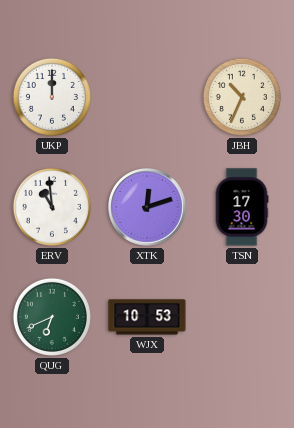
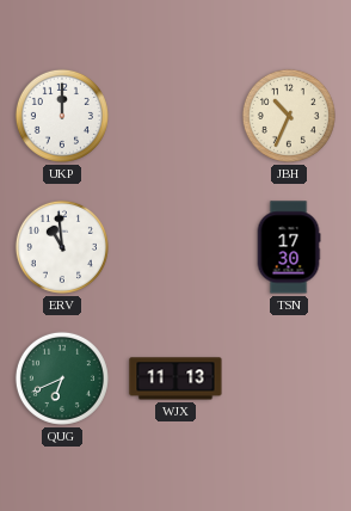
XTK: 12:12 -> none
WJX: 10:53 -> 11:13
